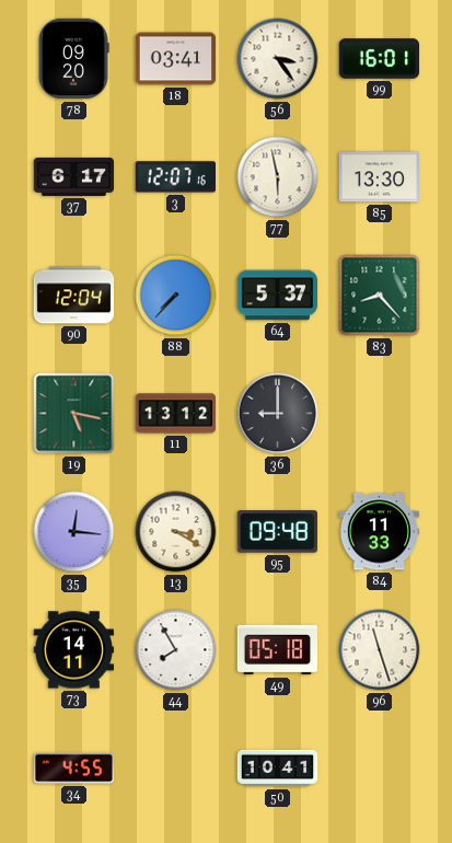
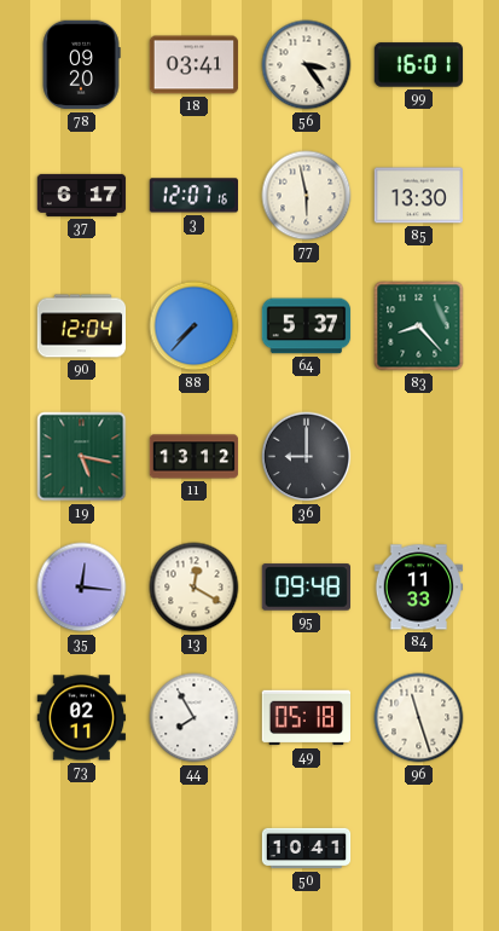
13: 3:20 -> 12:20
73: 14:11 -> 02:11
34: 4:55 -> none
